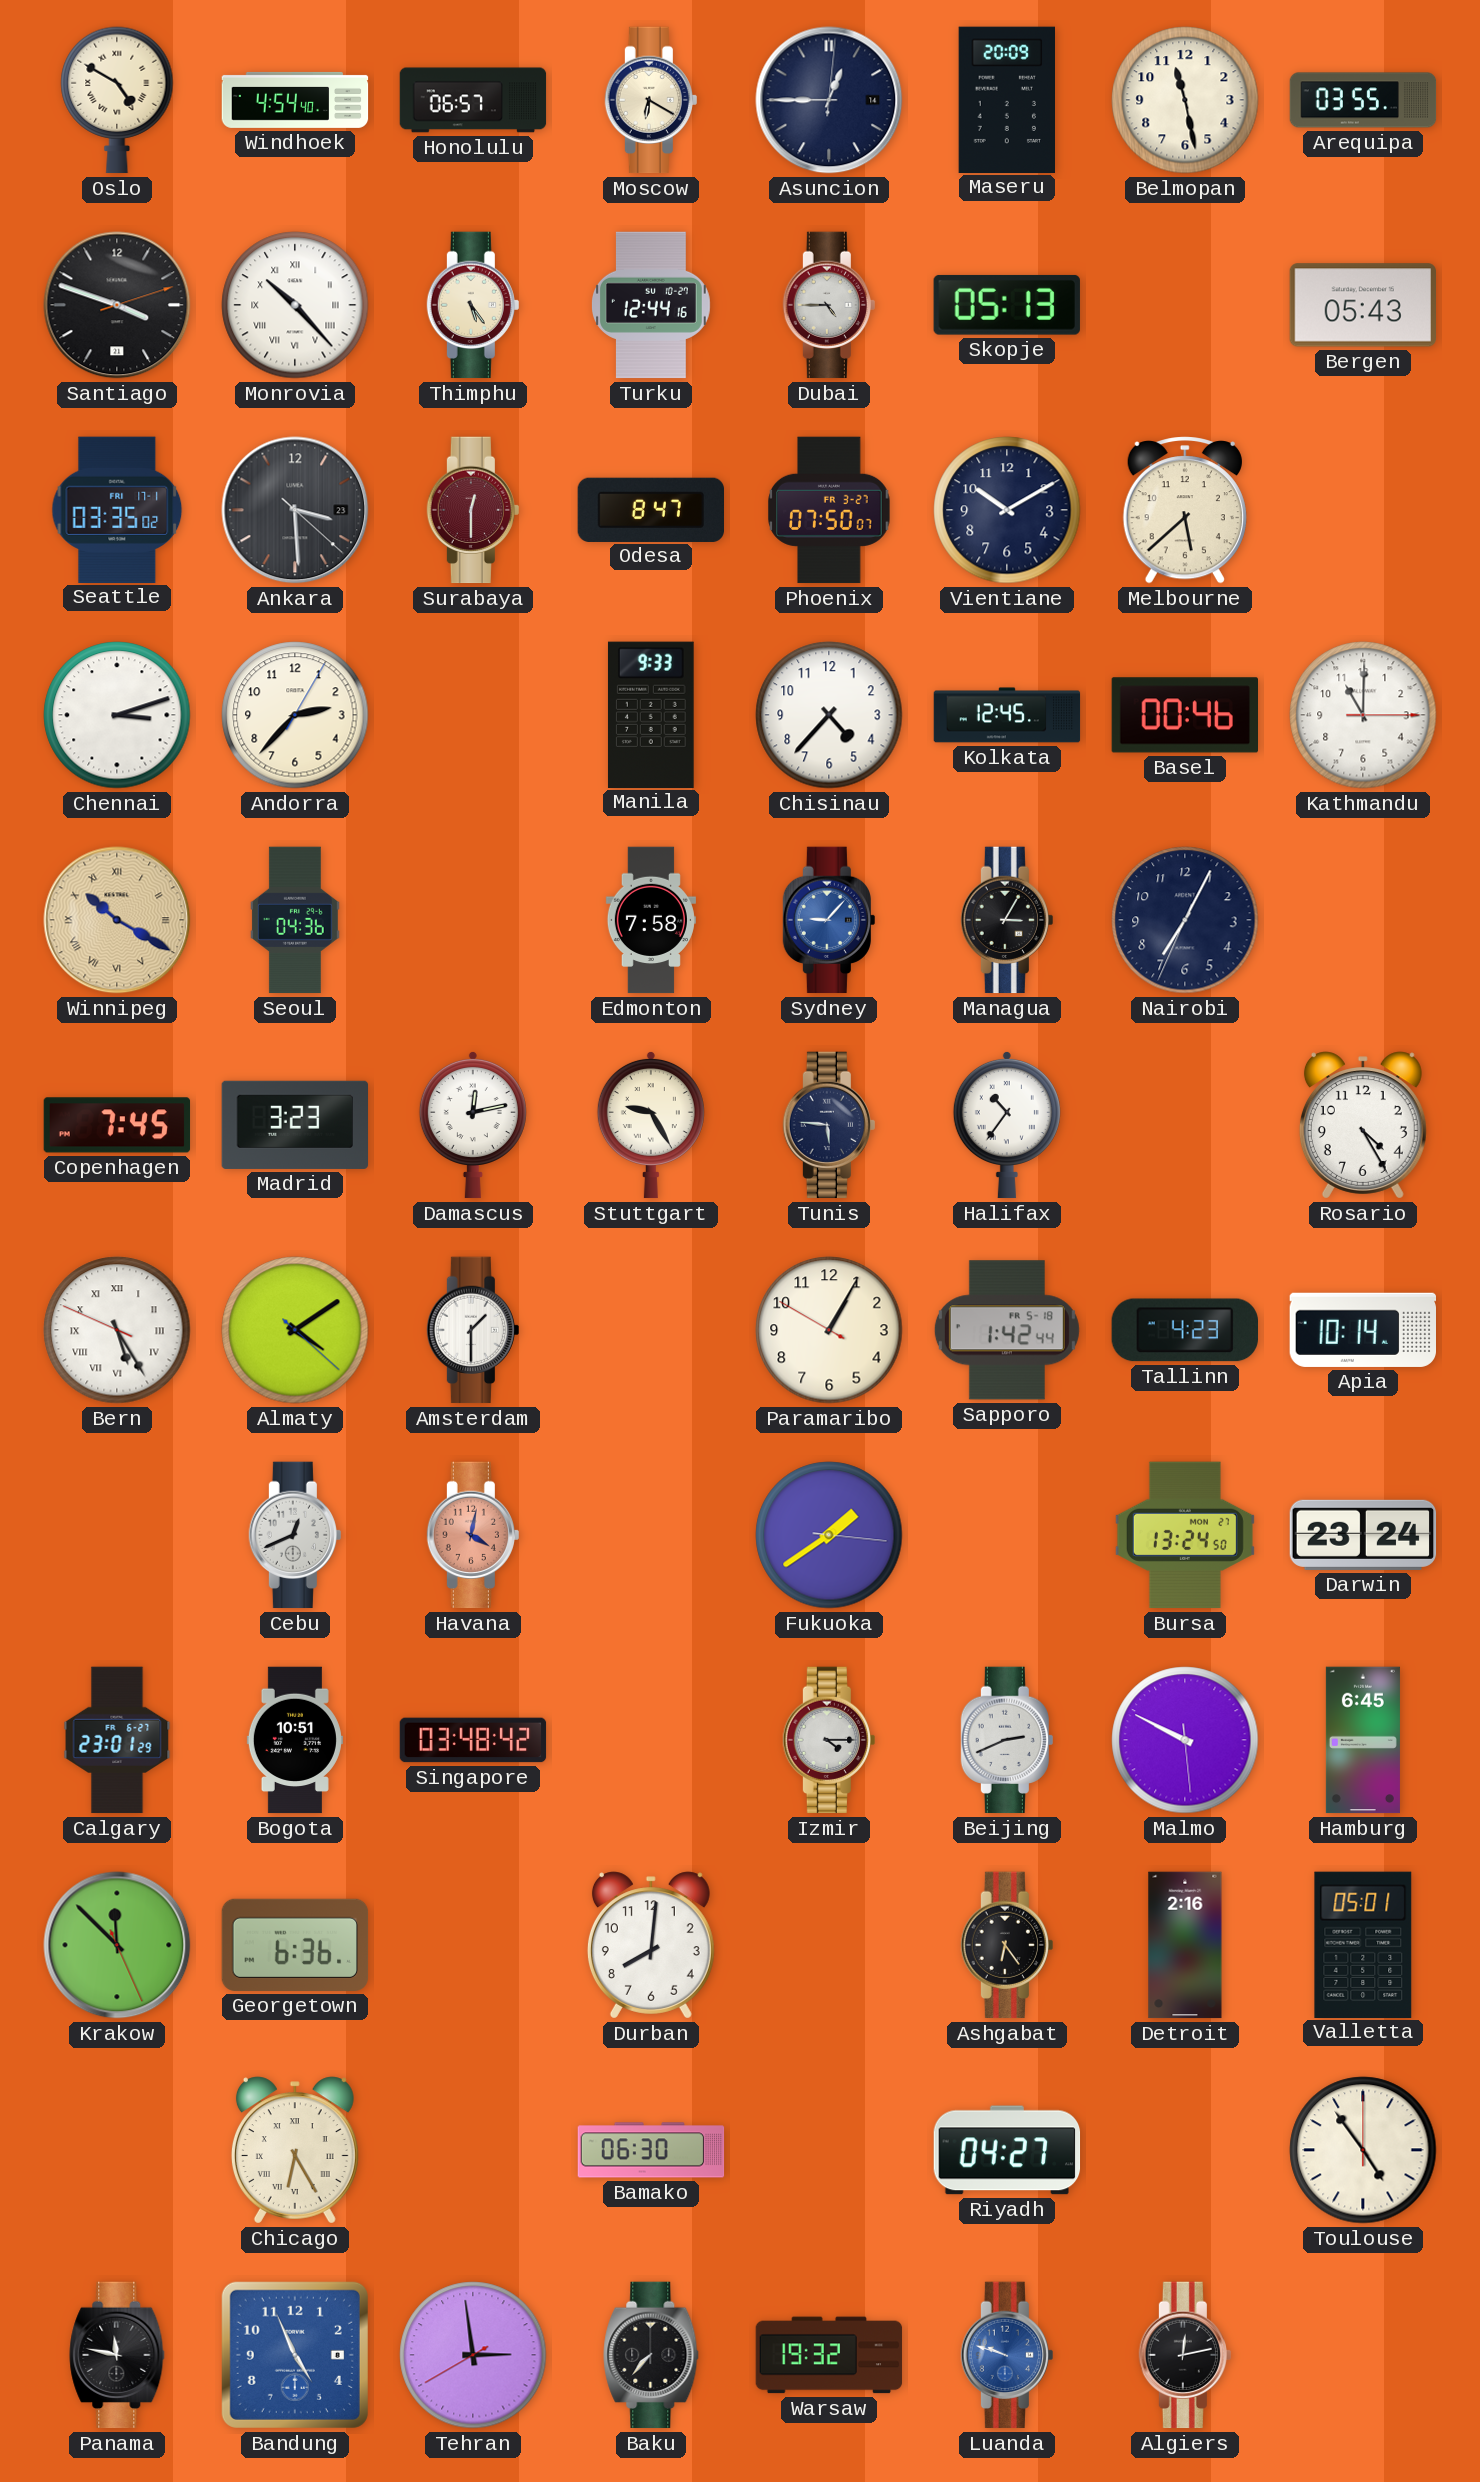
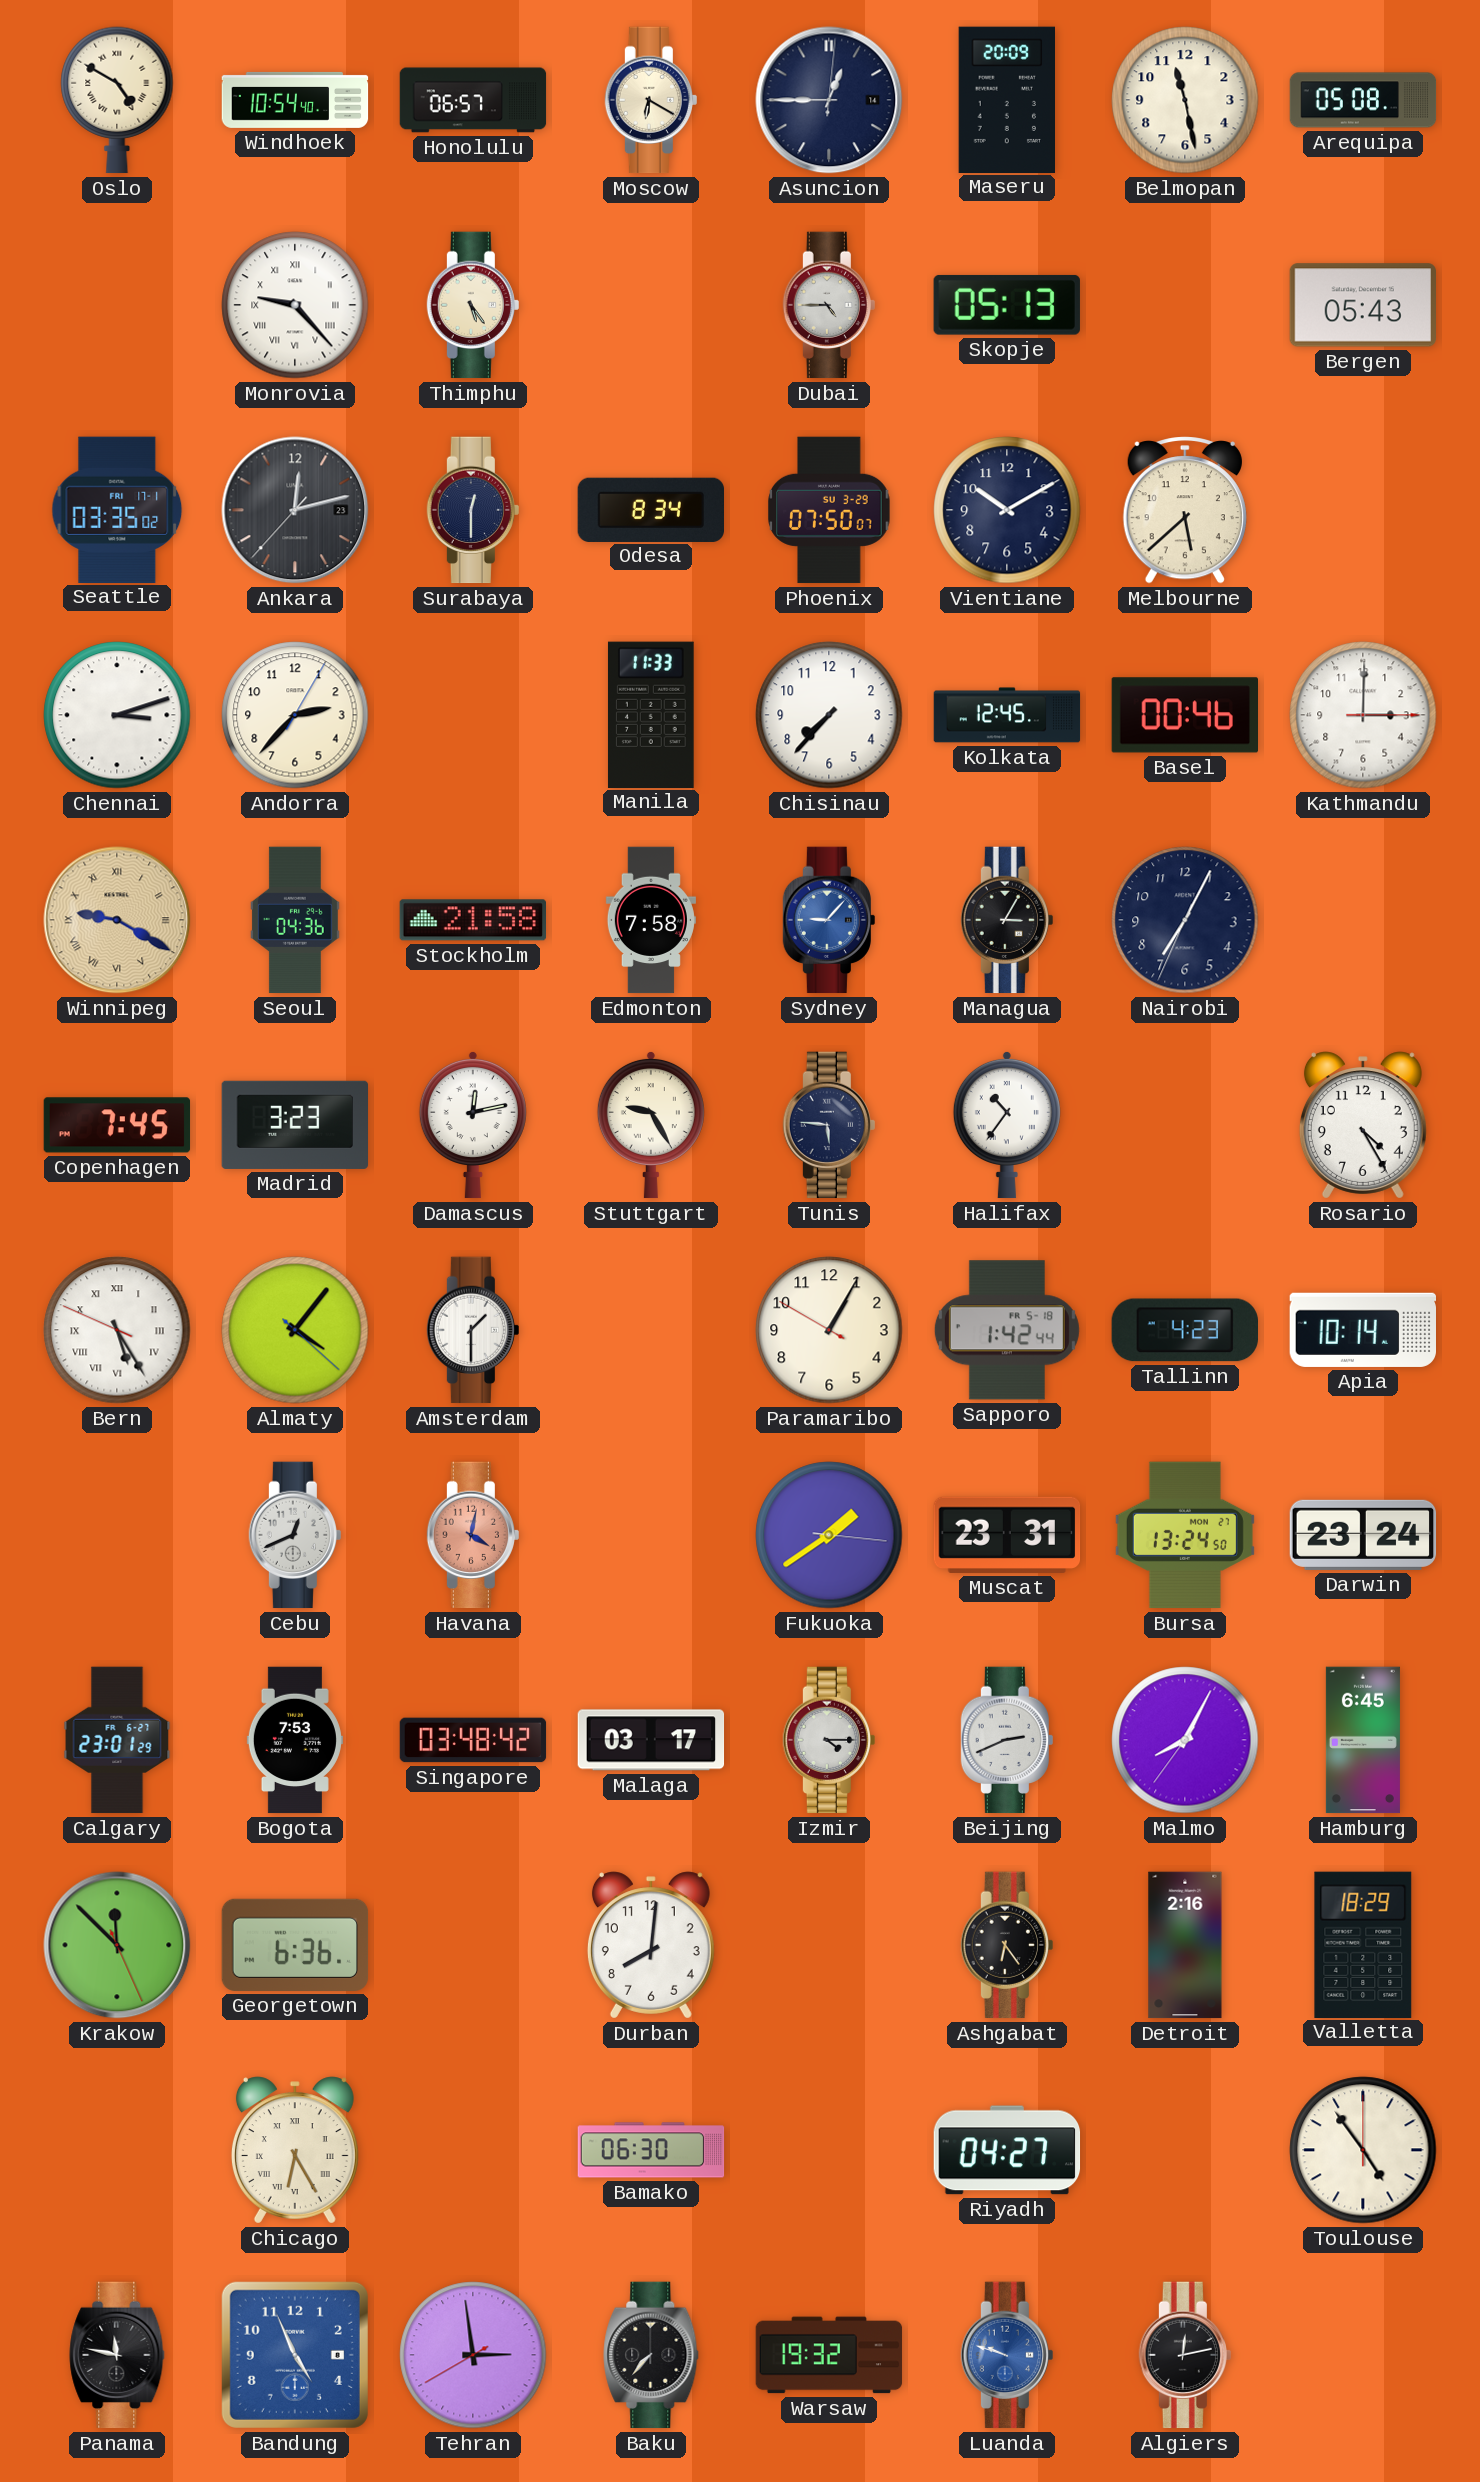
Windhoek: 4:54 -> 10:54
Arequipa: 03:55 -> 05:08
Santiago: 3:48 -> none
Monrovia: 10:23 -> 9:23
Turku: 12:44 -> none
Ankara: 3:29 -> 12:12
Surabaya dial: burgundy -> navy
Odesa: 8:47 -> 8:34
Phoenix date: FR 3-27 -> SU 3-29
Manila: 9:33 -> 11:33
Chisinau: 4:37 -> 7:37
Kathmandu: 11:00 -> 3:00
Winnipeg: 10:20 -> 9:20
Stockholm: none -> 21:58
Almaty: 4:09 -> 4:06
Muscat: none -> 23:31
Bogota: 10:51 -> 7:53
Malaga: none -> 03:17
Malmo: 9:49 -> 8:04
Valletta: 05:01 -> 18:29
